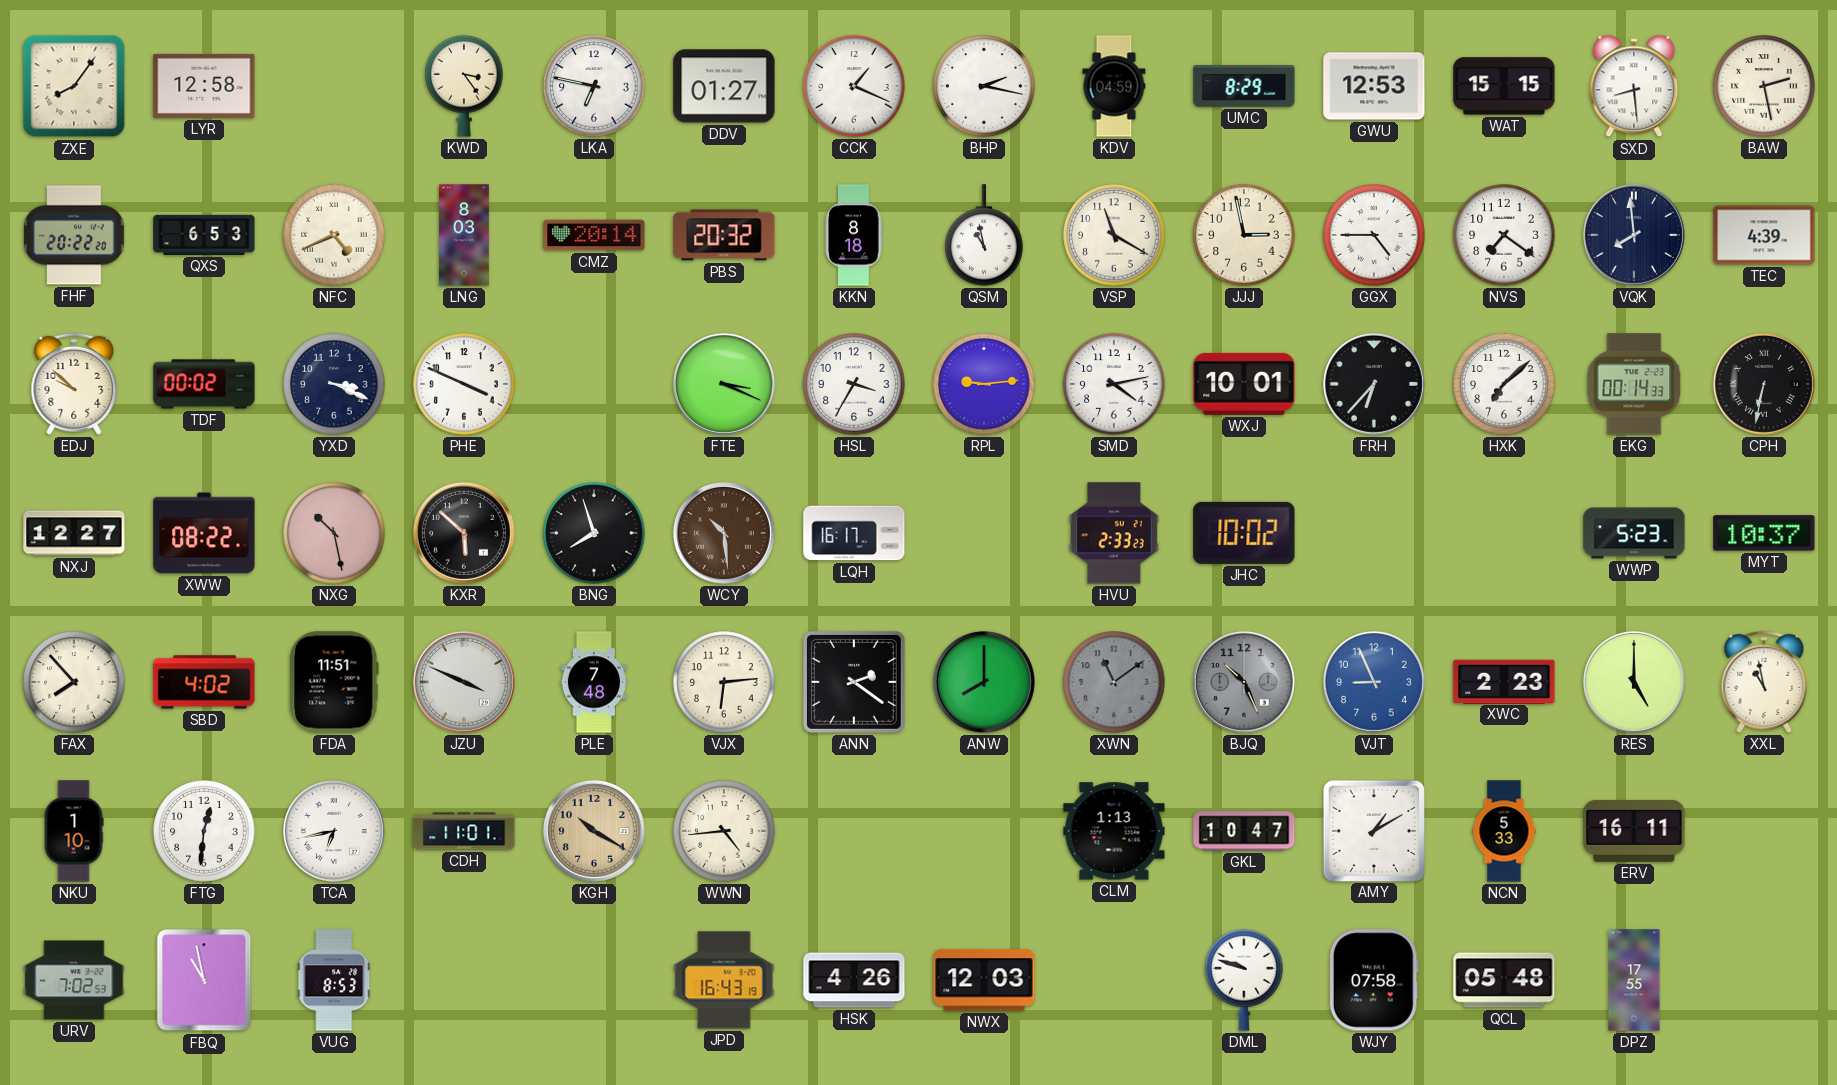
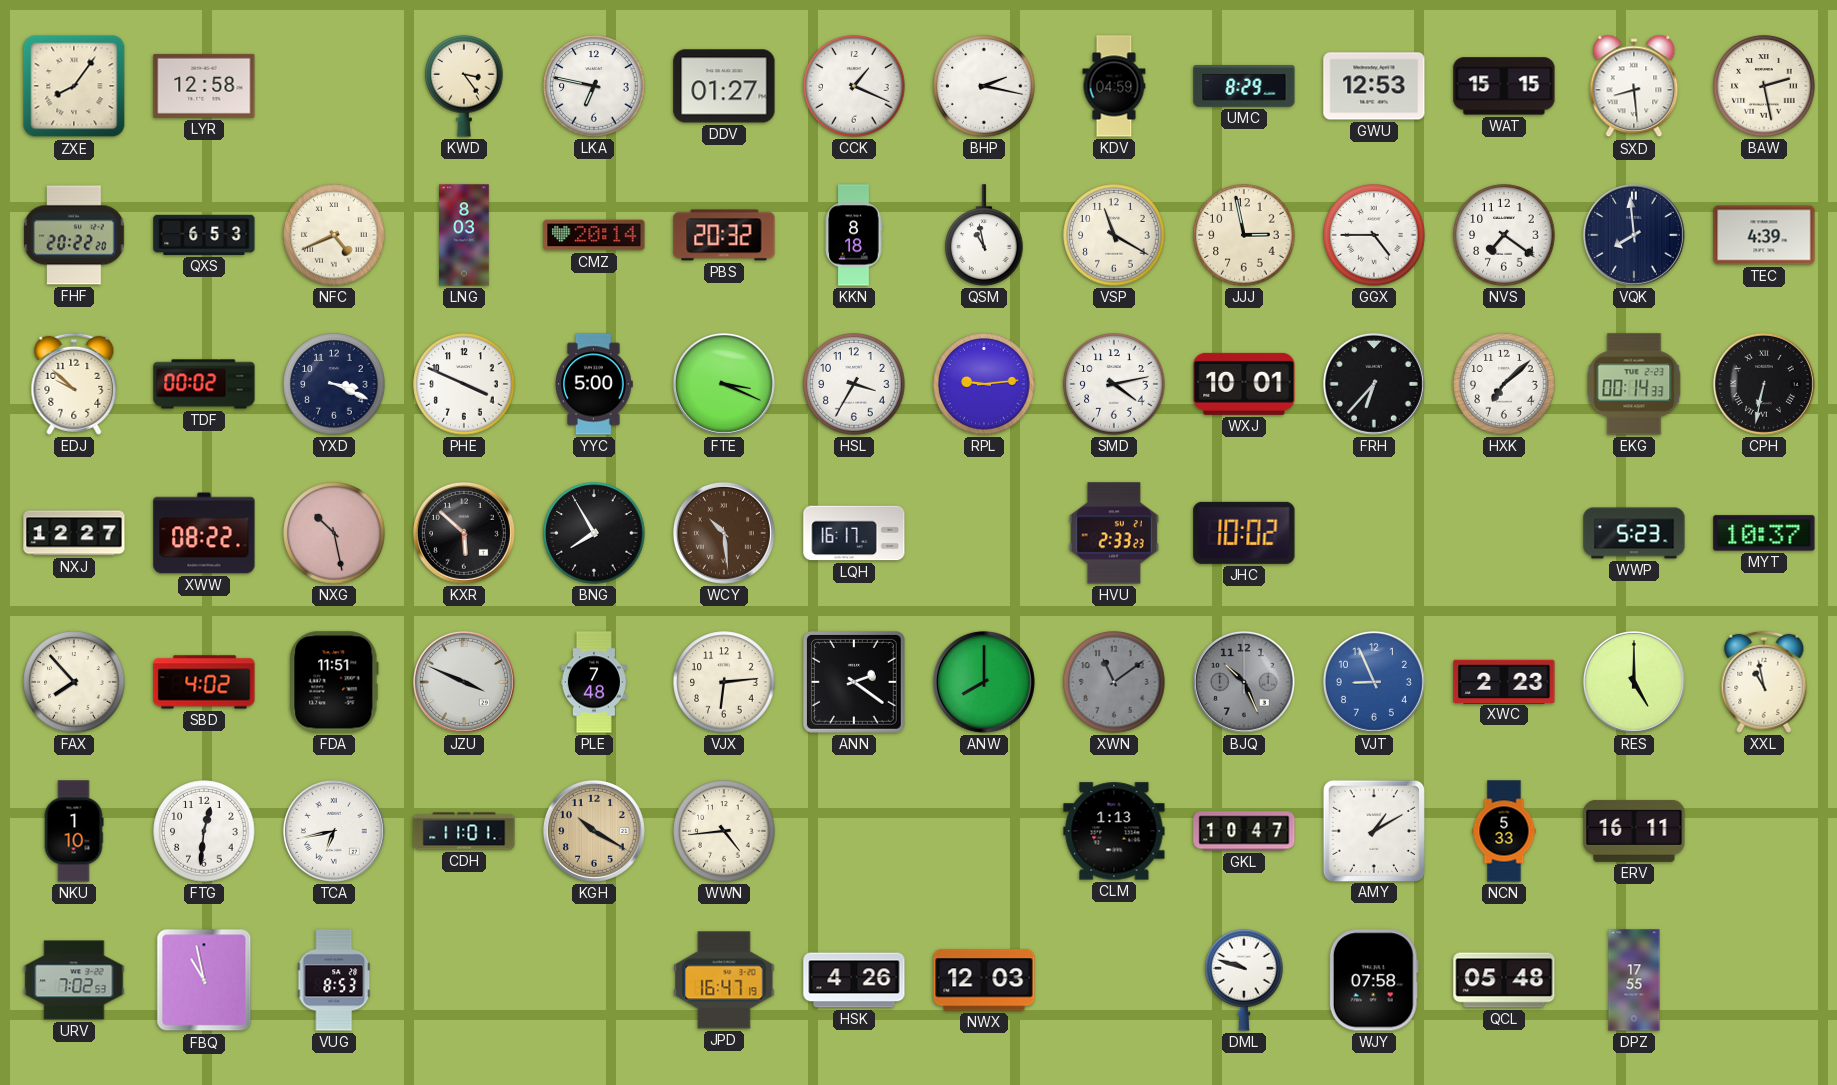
YYC: none -> 5:00
BNG: 7:57 -> 7:55
JPD: 16:43 -> 16:47
